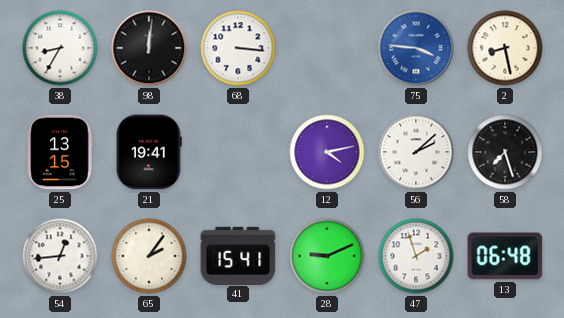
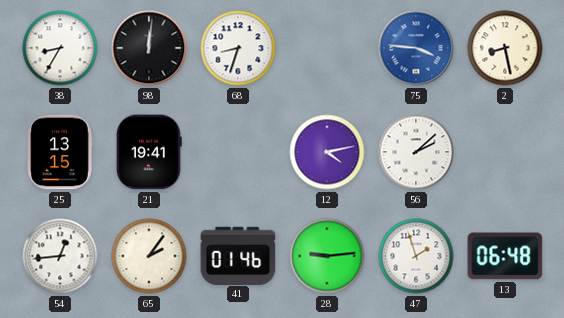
68: 3:16 -> 8:33
58: 7:27 -> none
41: 15:41 -> 01:46
28: 9:11 -> 9:14
